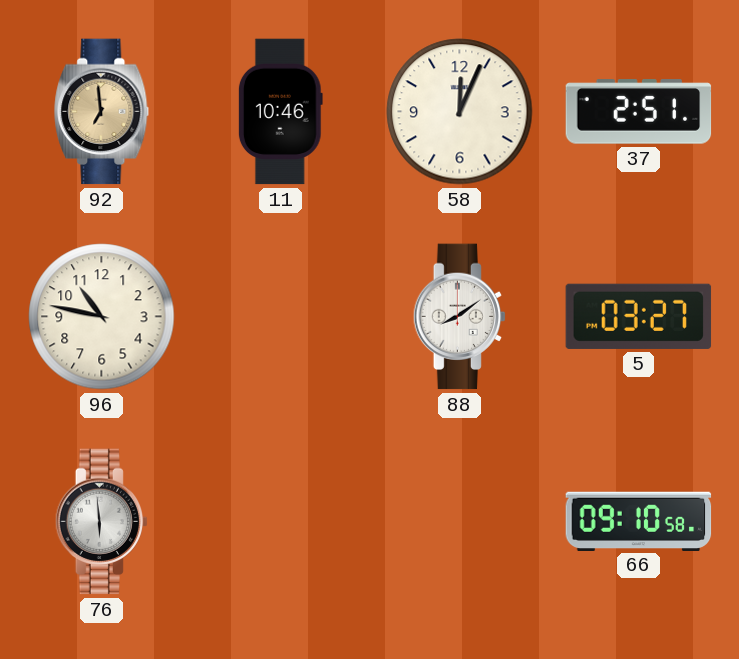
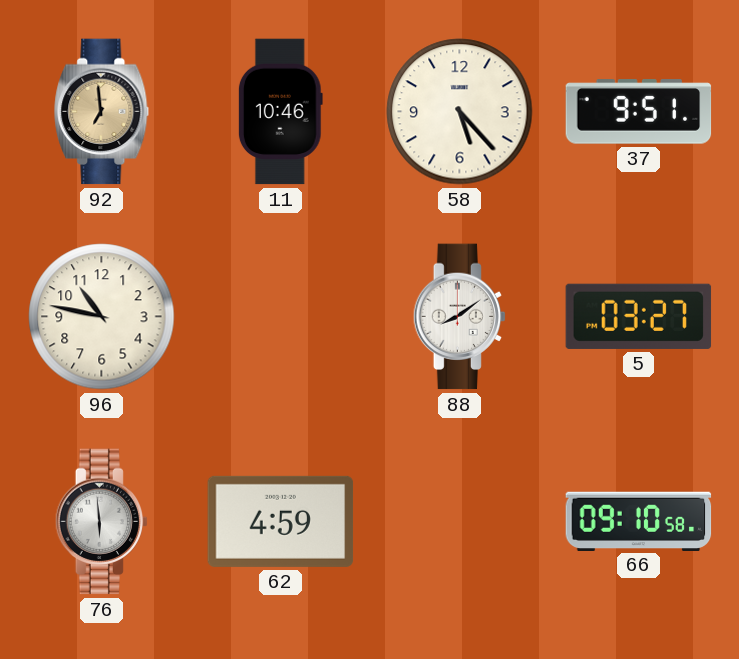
58: 12:04 -> 5:23
37: 2:51 -> 9:51
62: none -> 4:59
